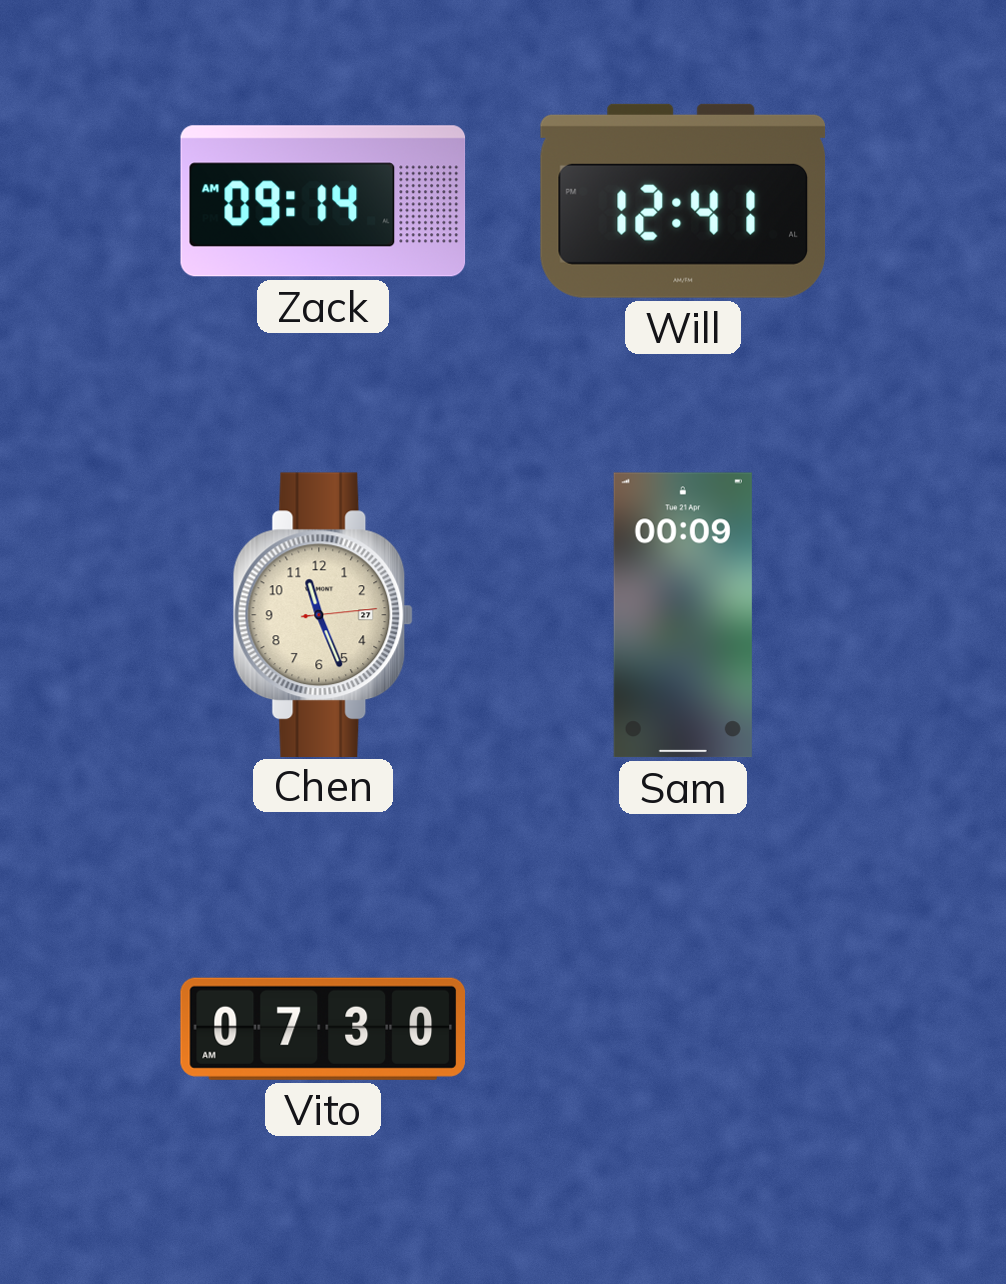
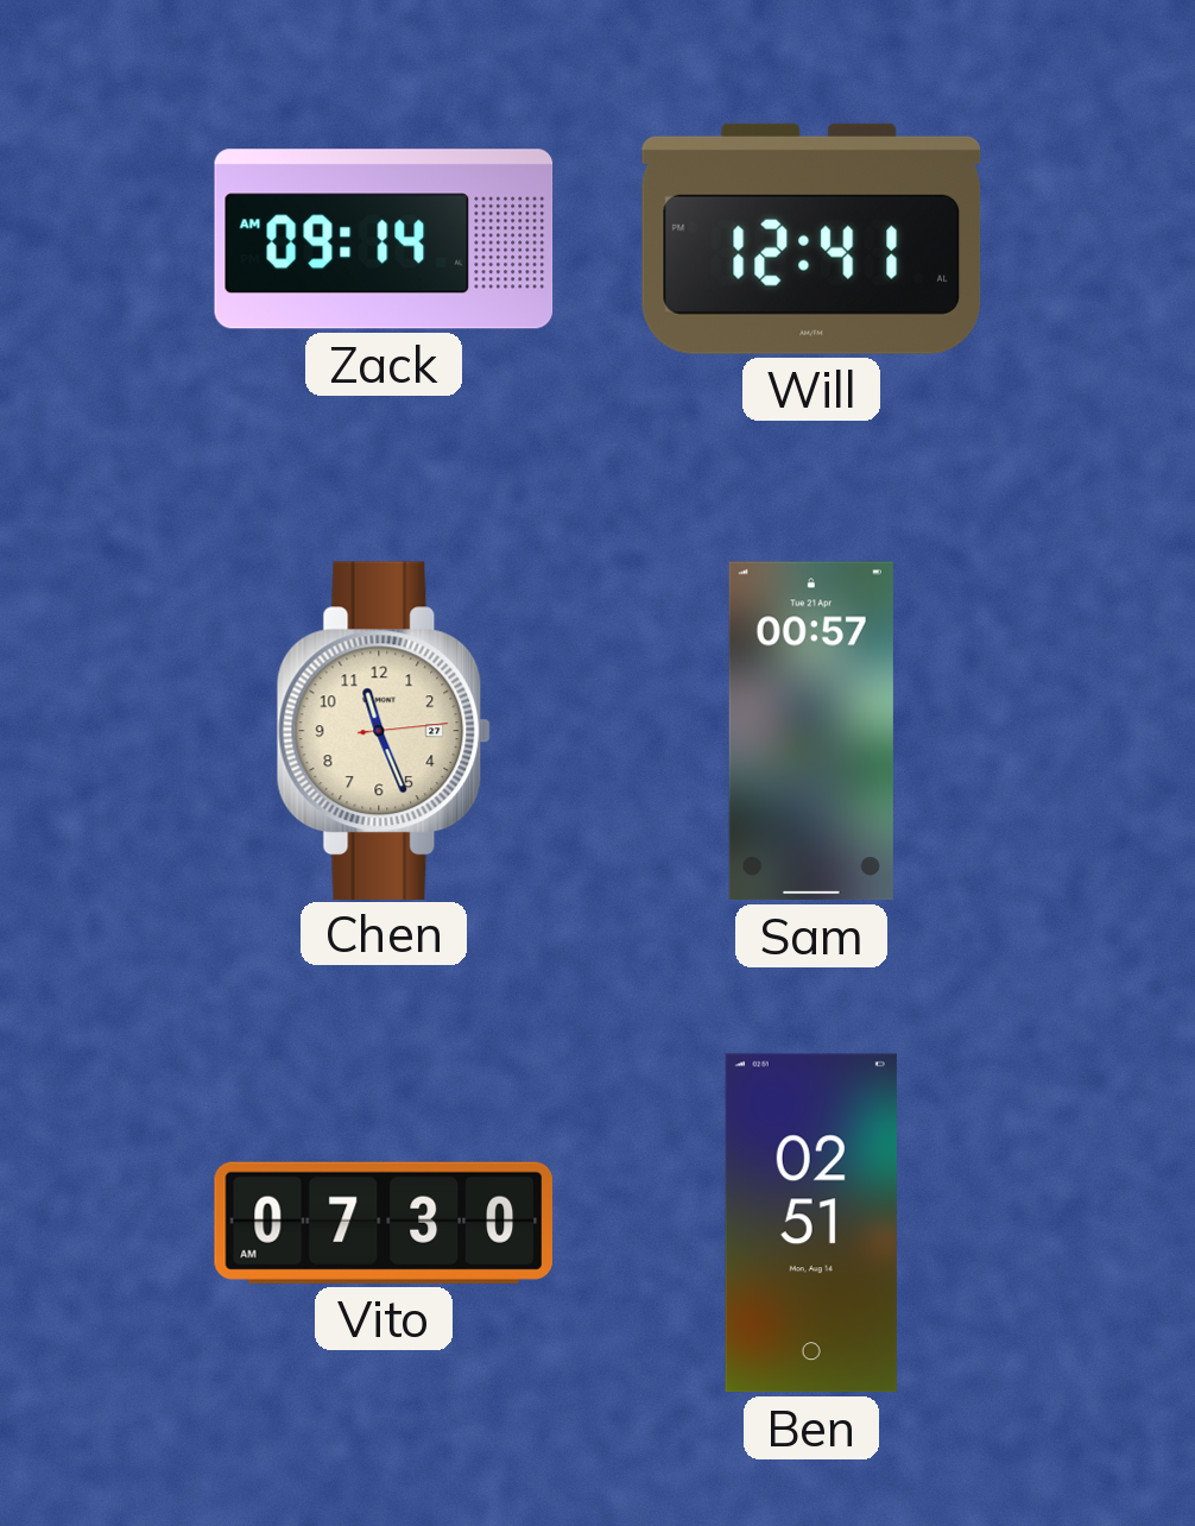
Sam: 00:09 -> 00:57
Ben: none -> 02:51
